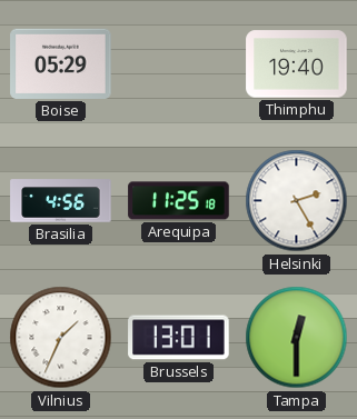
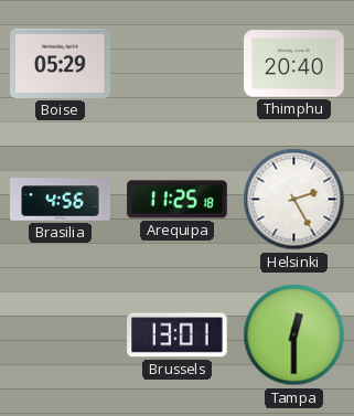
Thimphu: 19:40 -> 20:40
Vilnius: 1:34 -> none
